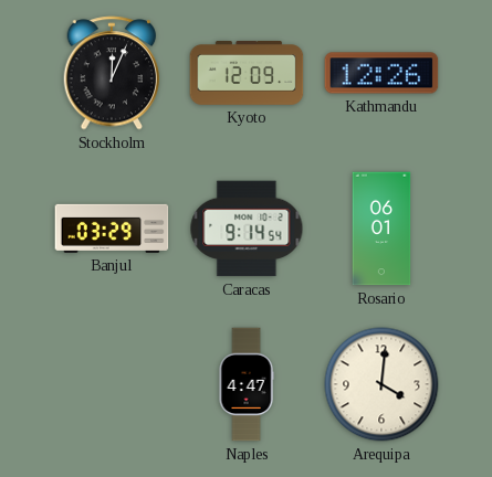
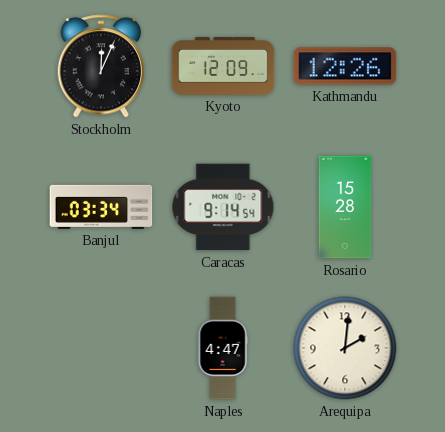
Banjul: 03:29 -> 03:34
Rosario: 06:01 -> 15:28
Arequipa: 4:01 -> 2:01
